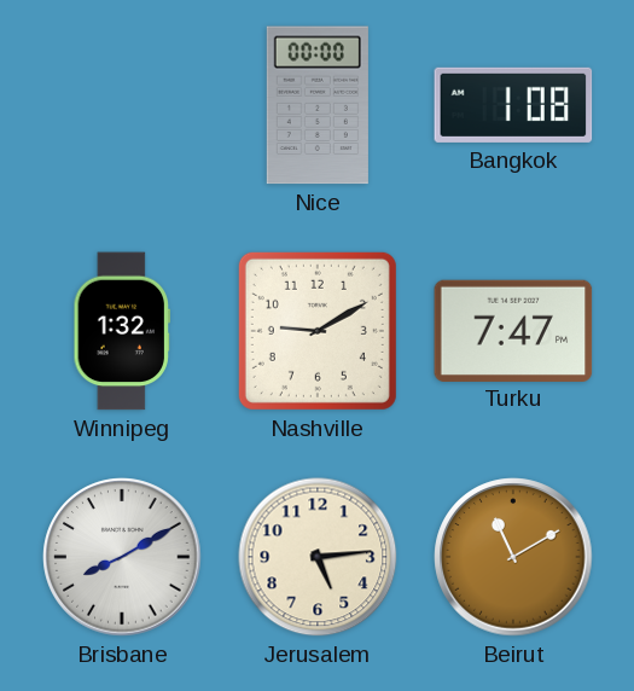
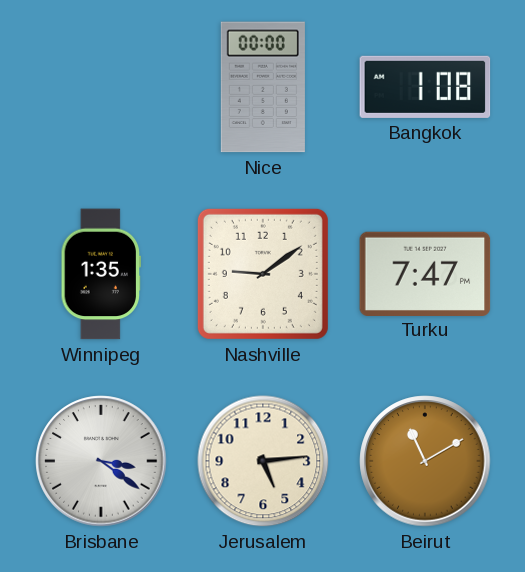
Winnipeg: 1:32 -> 1:35
Nashville: 9:10 -> 9:09
Brisbane: 8:10 -> 3:21
